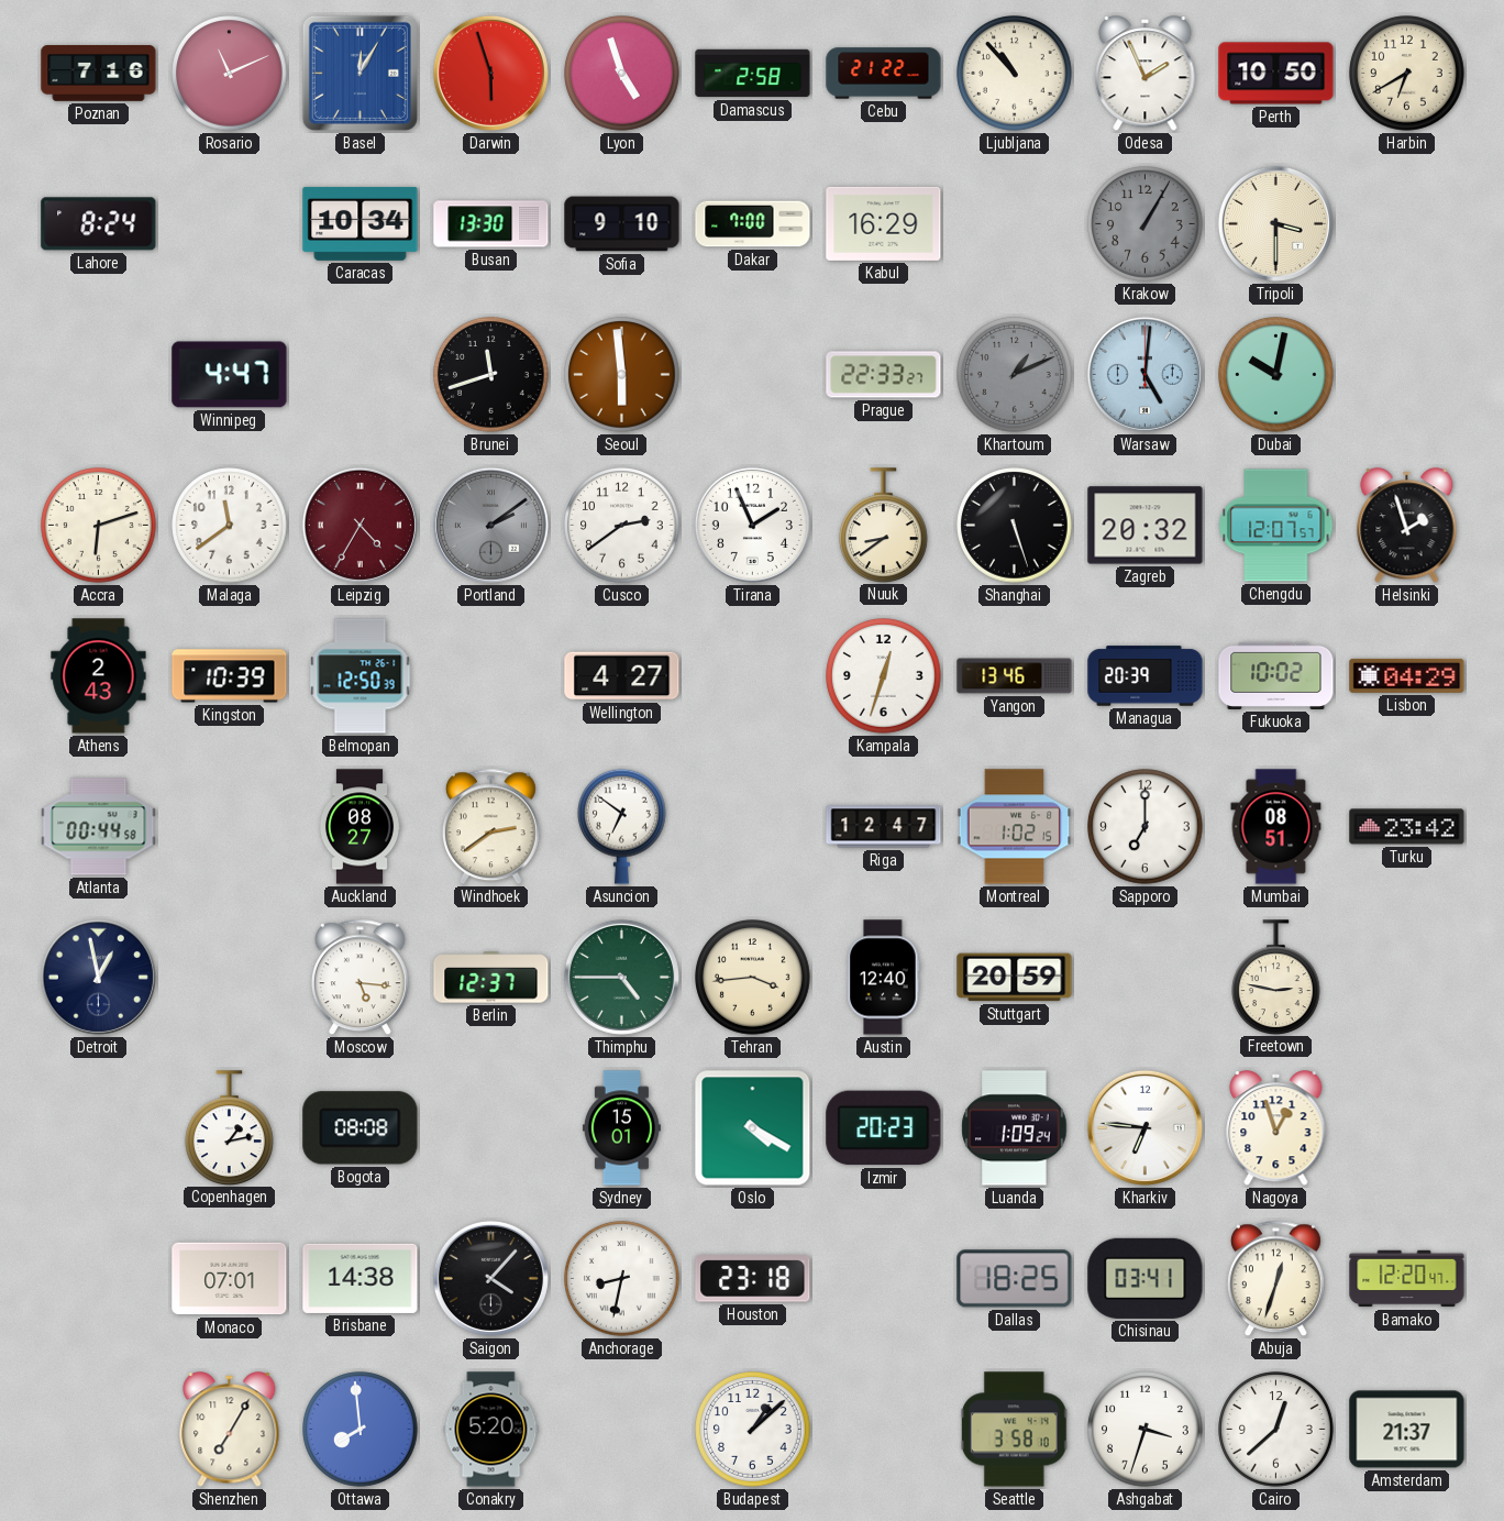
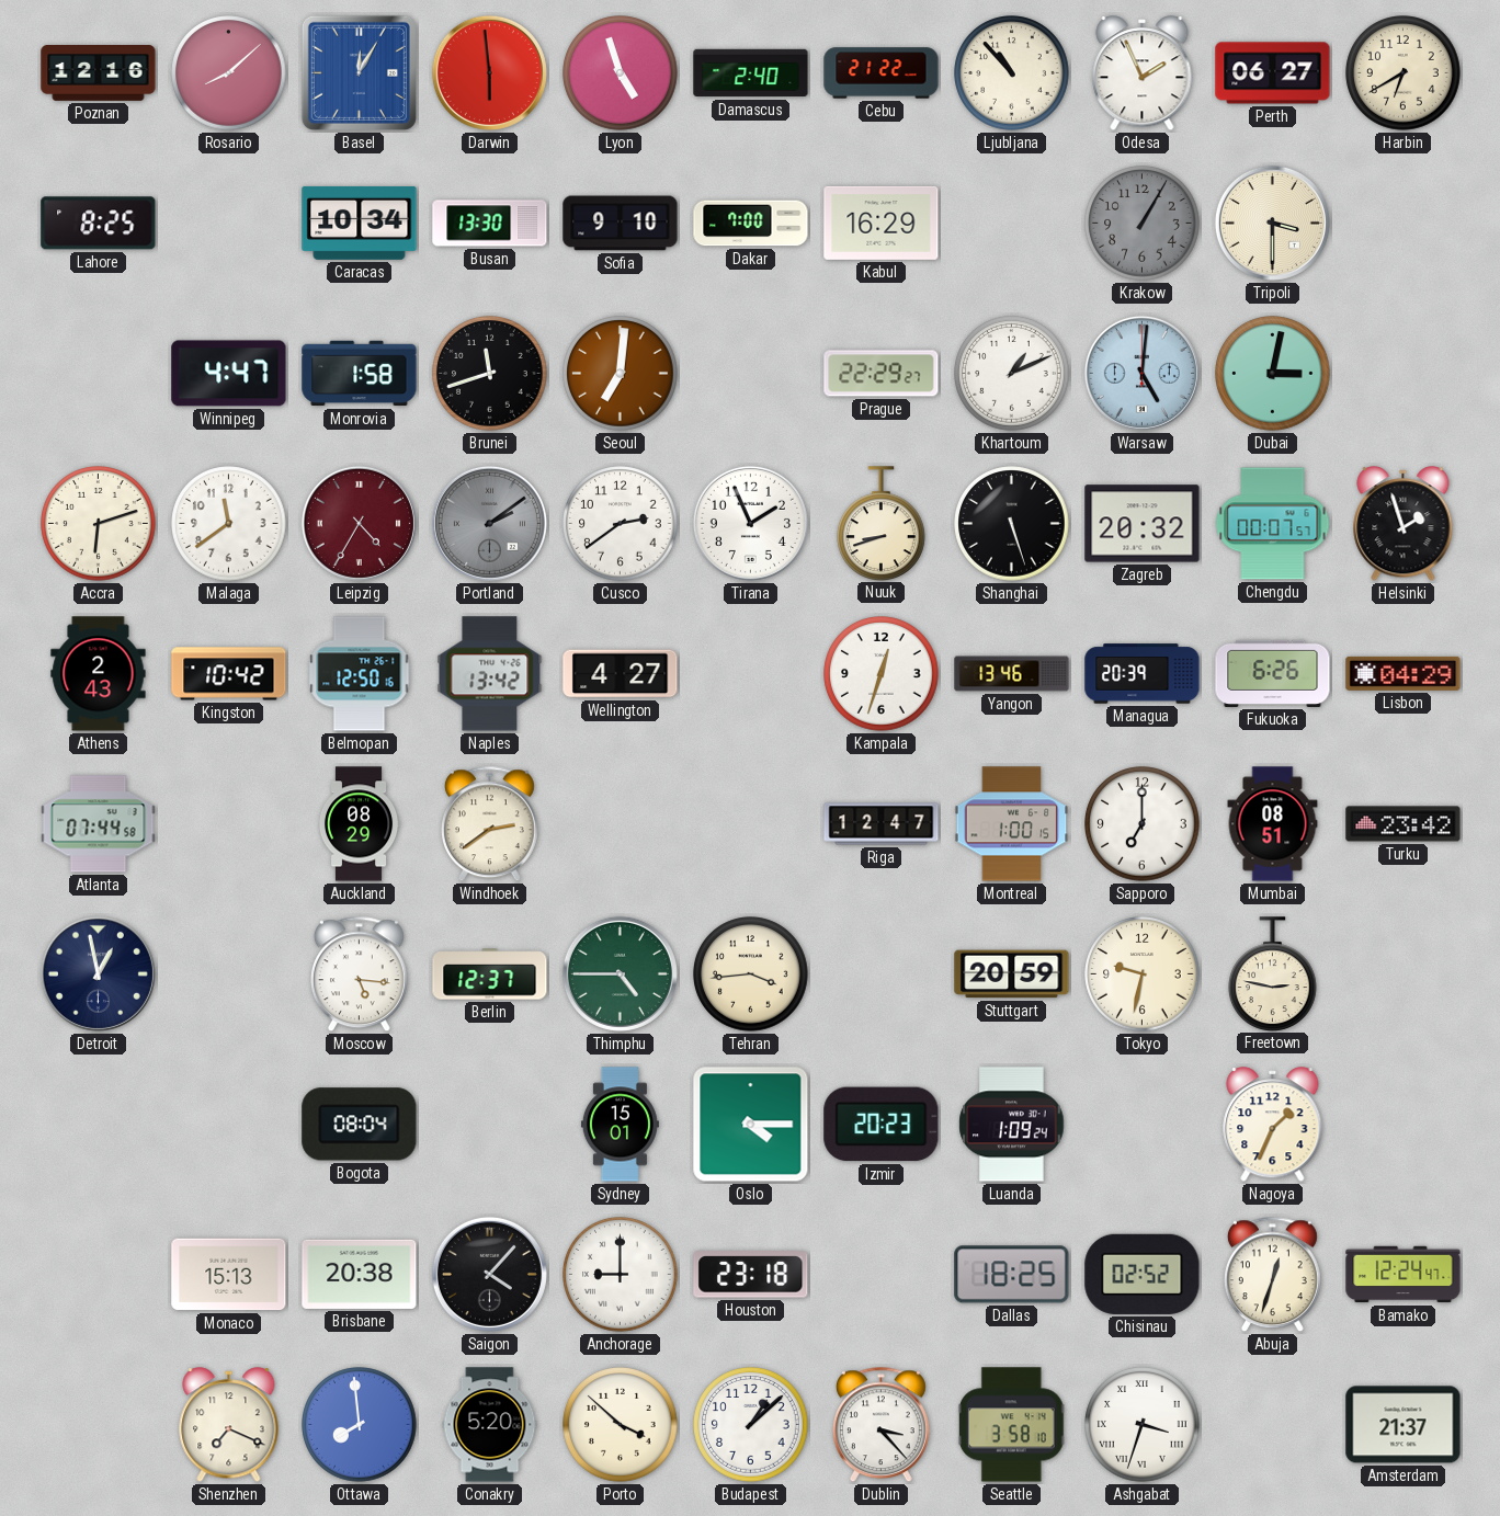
Poznan: 7:16 -> 12:16
Rosario: 11:11 -> 8:08
Darwin: 5:57 -> 5:59
Damascus: 2:58 -> 2:40
Perth: 10:50 -> 06:27
Lahore: 8:24 -> 8:25
Monrovia: none -> 1:58
Seoul: 5:59 -> 7:01
Prague: 22:33 -> 22:29
Khartoum dial: grey -> white
Dubai: 10:02 -> 3:02
Nuuk: 8:39 -> 8:42
Chengdu: 12:07 -> 00:07
Kingston: 10:39 -> 10:42
Belmopan: 12:50:39 -> 12:50:16
Naples: none -> 13:42
Fukuoka: 10:02 -> 6:26
Atlanta: 00:44 -> 07:44
Auckland: 08:27 -> 08:29
Asuncion: 6:51 -> none
Montreal: 1:02 -> 1:00
Austin: 12:40 -> none
Tokyo: none -> 9:32
Copenhagen: 1:13 -> none
Bogota: 08:08 -> 08:04
Oslo: 4:20 -> 4:15
Kharkiv: 6:46 -> none
Nagoya: 12:57 -> 1:34
Monaco: 07:01 -> 15:13
Brisbane: 14:38 -> 20:38
Anchorage: 8:32 -> 9:00
Chisinau: 03:41 -> 02:52
Bamako: 12:20 -> 12:24
Shenzhen: 7:05 -> 7:19
Porto: none -> 3:52
Dublin: none -> 3:23
Ashgabat numerals: Arabic -> Roman
Cairo: 12:38 -> none
